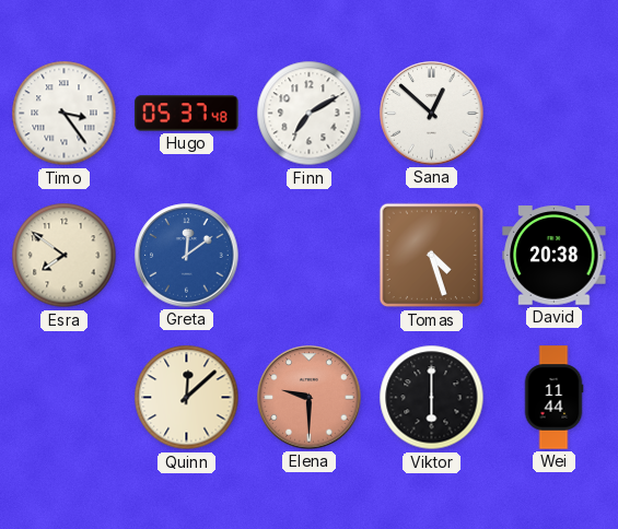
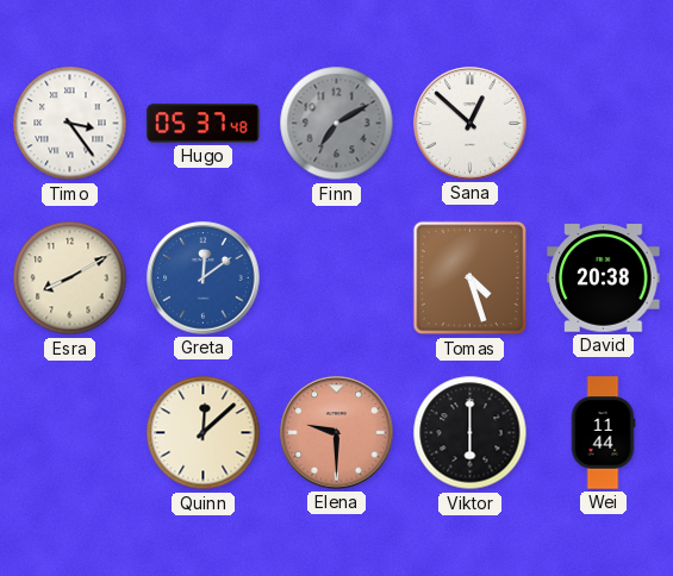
Finn dial: white -> grey
Esra: 7:51 -> 8:10
